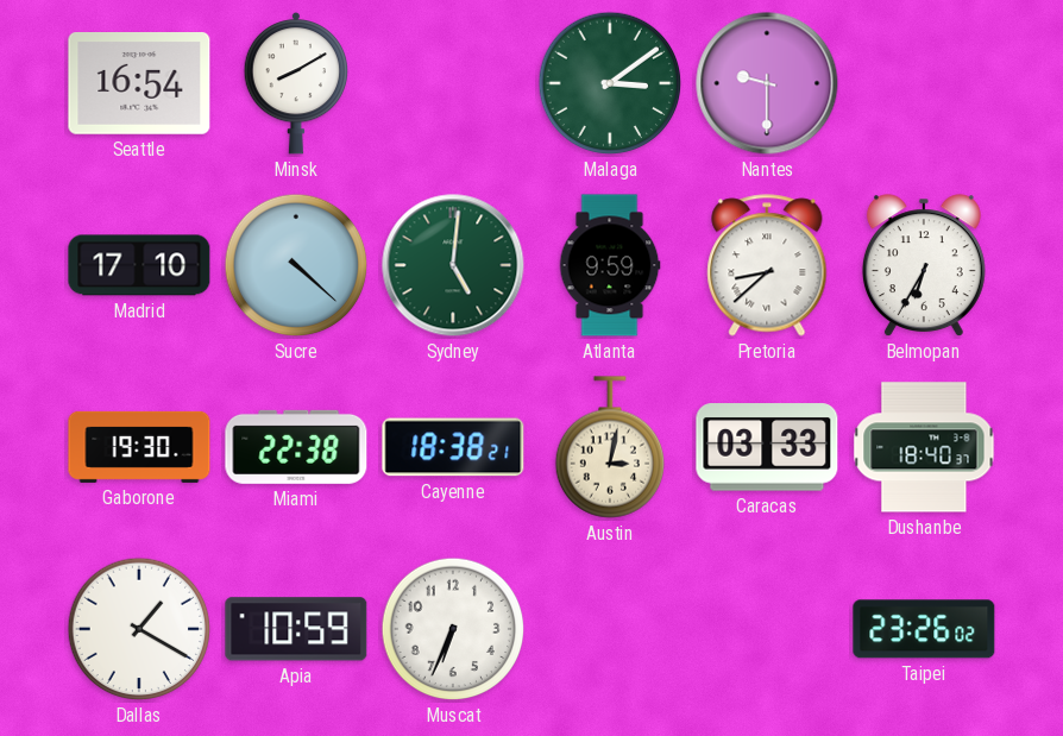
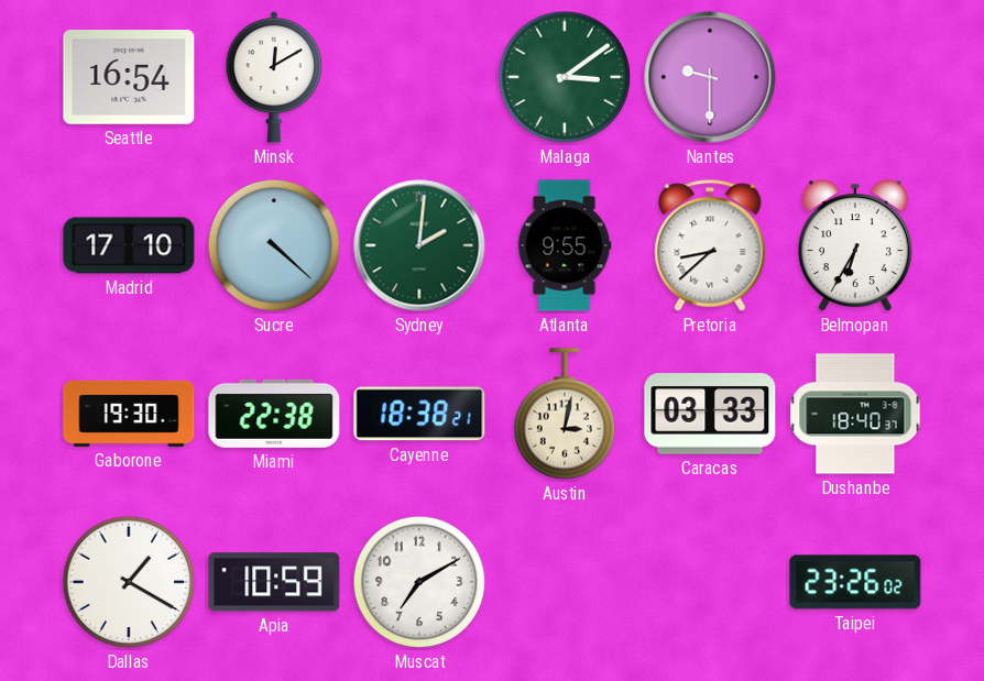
Minsk: 8:10 -> 12:10
Sydney: 5:01 -> 2:01
Atlanta: 9:59 -> 9:55
Muscat: 6:34 -> 7:10
